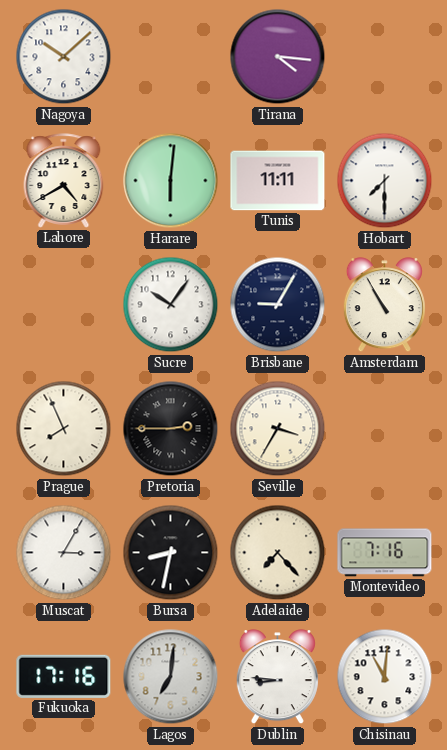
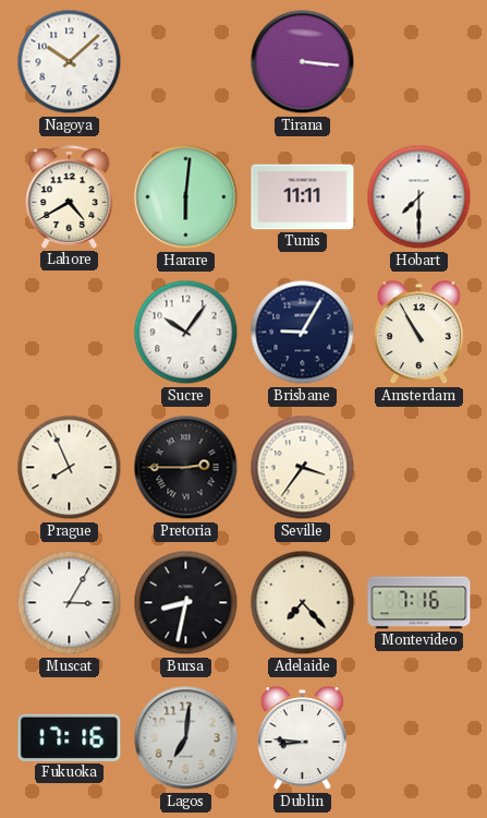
Tirana: 4:16 -> 3:16
Seville: 3:35 -> 3:36
Chisinau: 11:01 -> none
